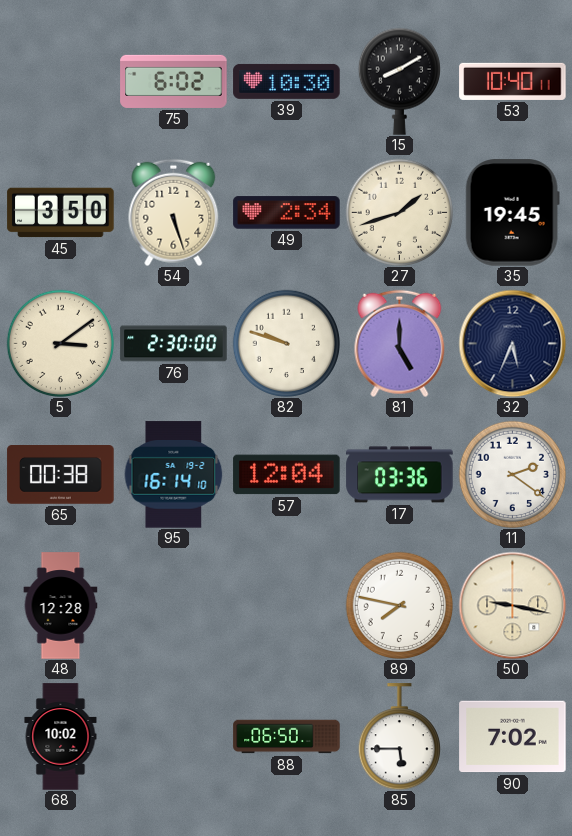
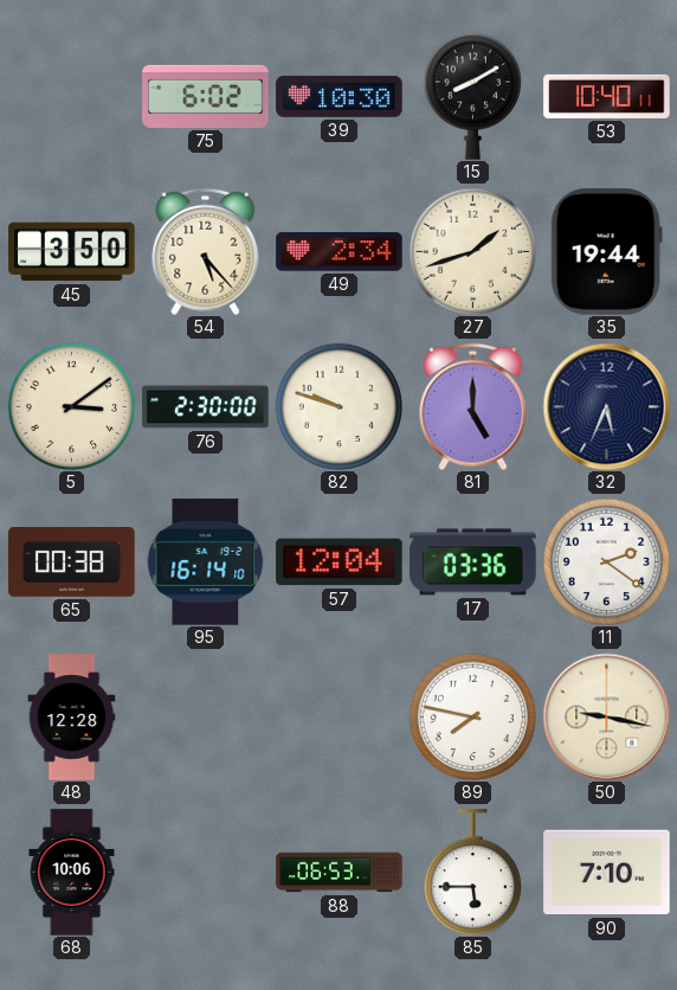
54: 5:27 -> 5:23
35: 19:45 -> 19:44
68: 10:02 -> 10:06
88: 06:50 -> 06:53
90: 7:02 -> 7:10
